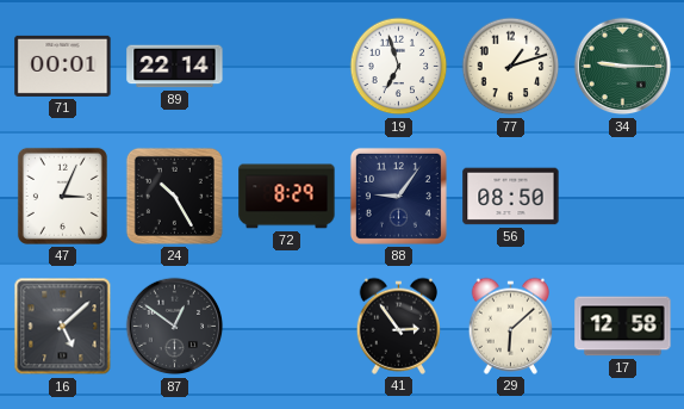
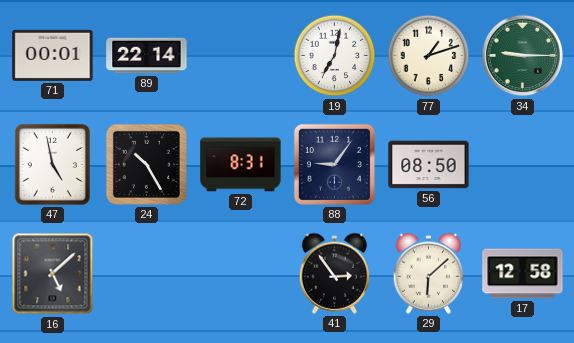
19: 6:57 -> 7:02
47: 3:04 -> 4:58
72: 8:29 -> 8:31
87: 12:51 -> none
